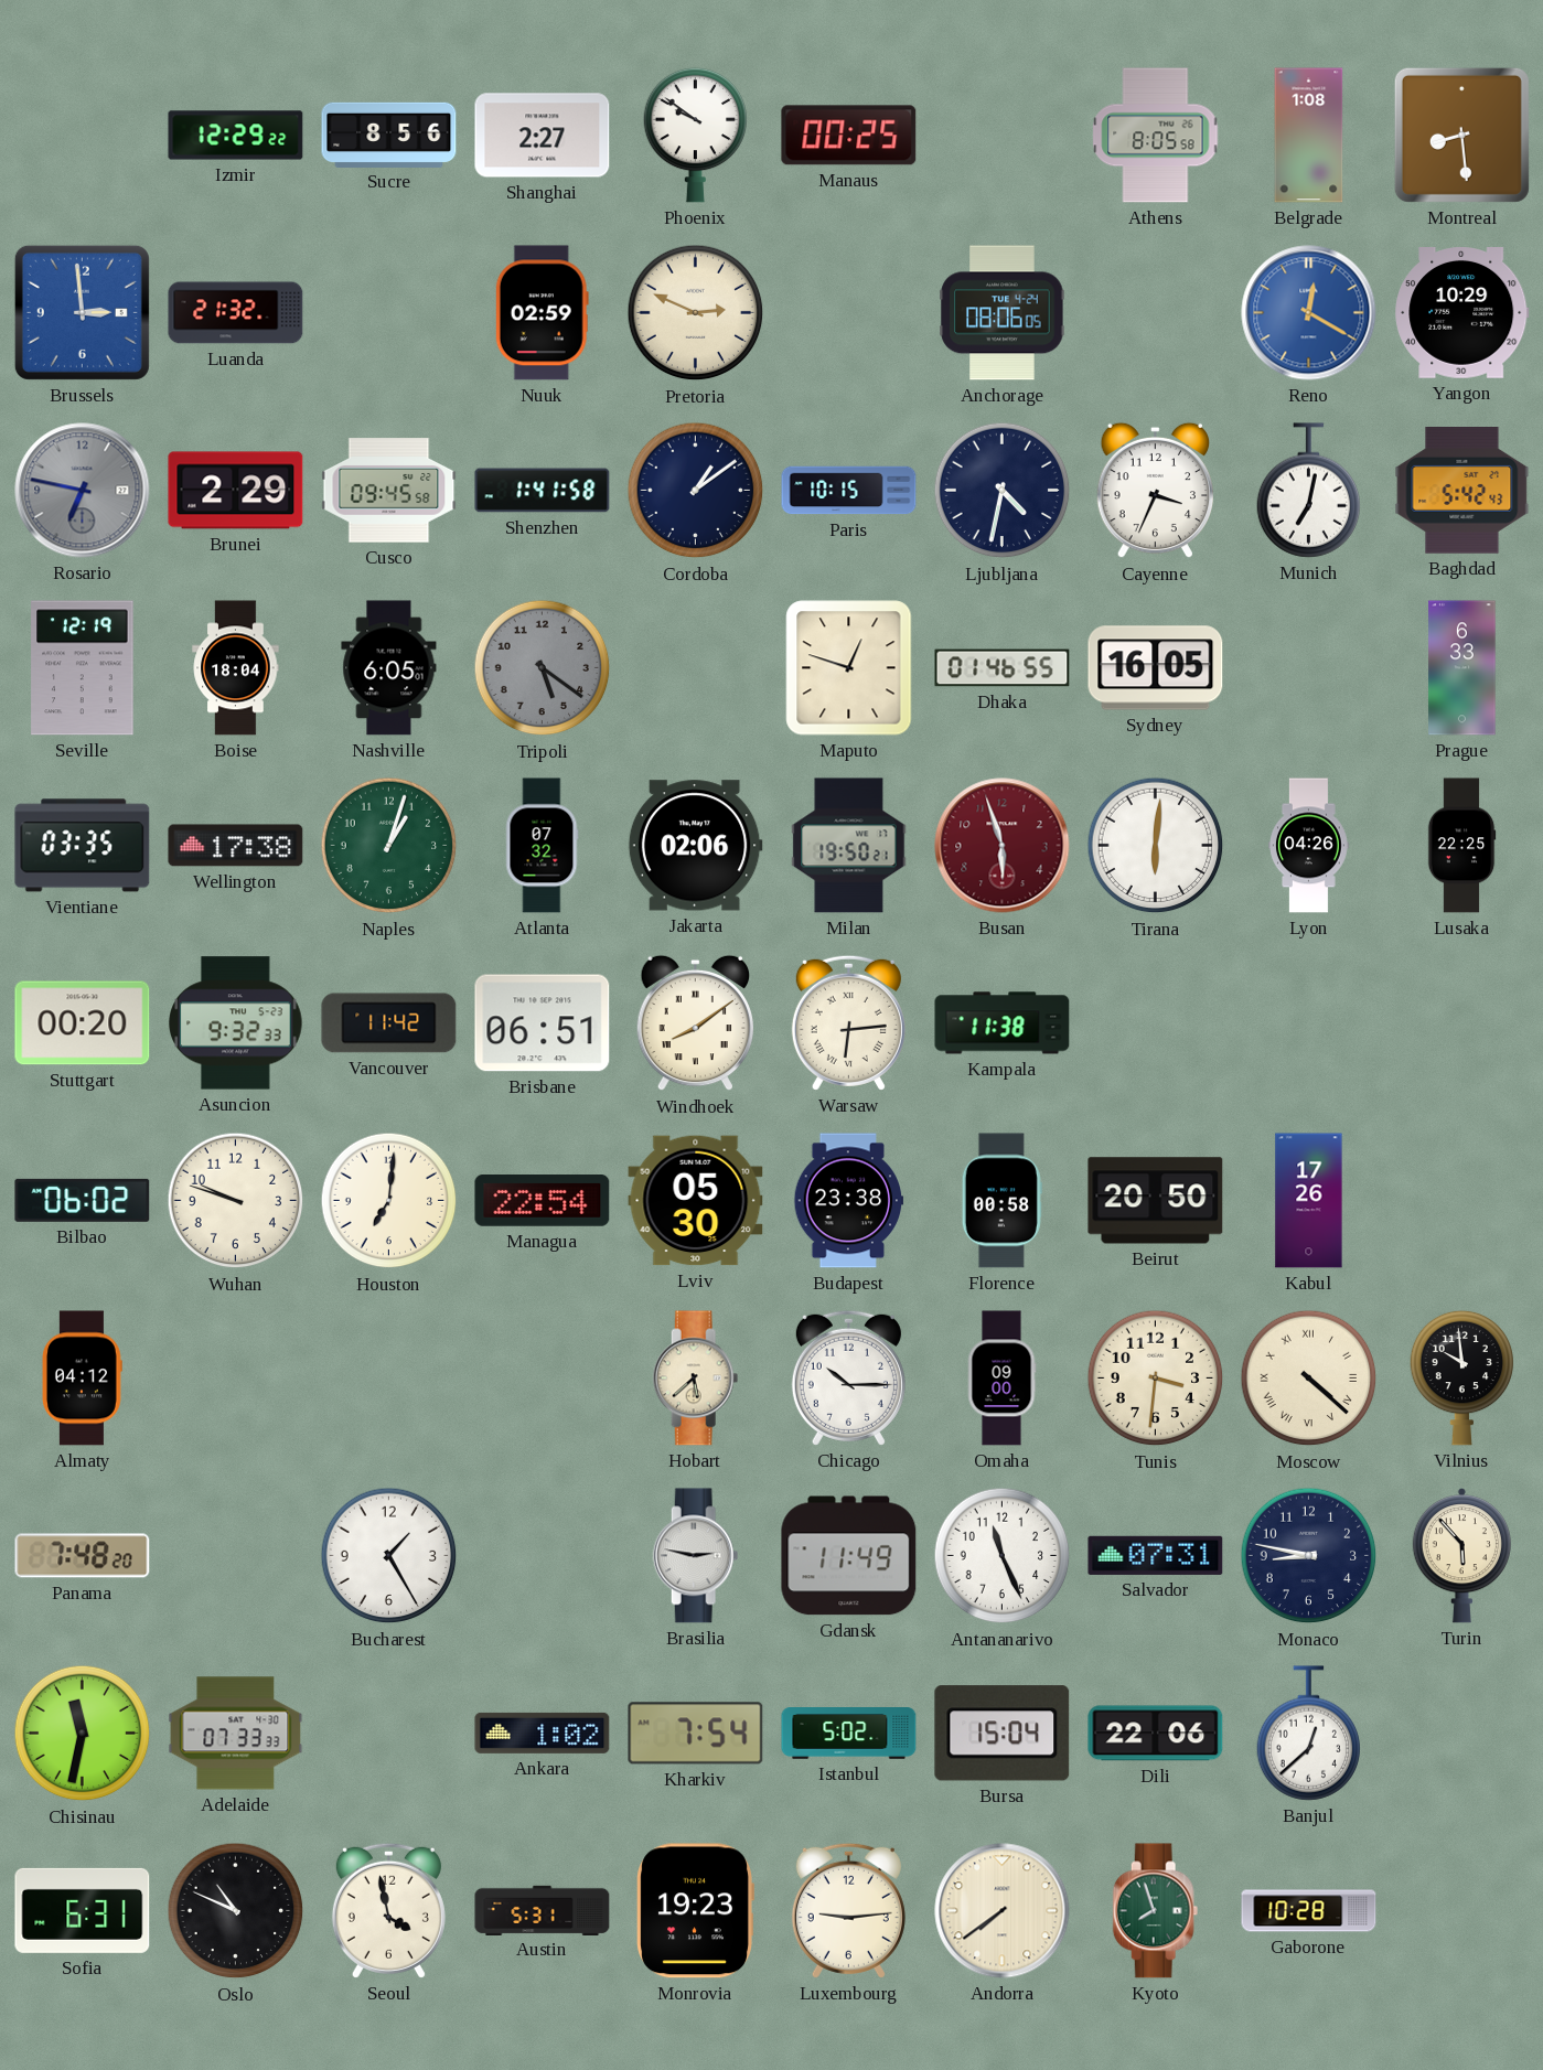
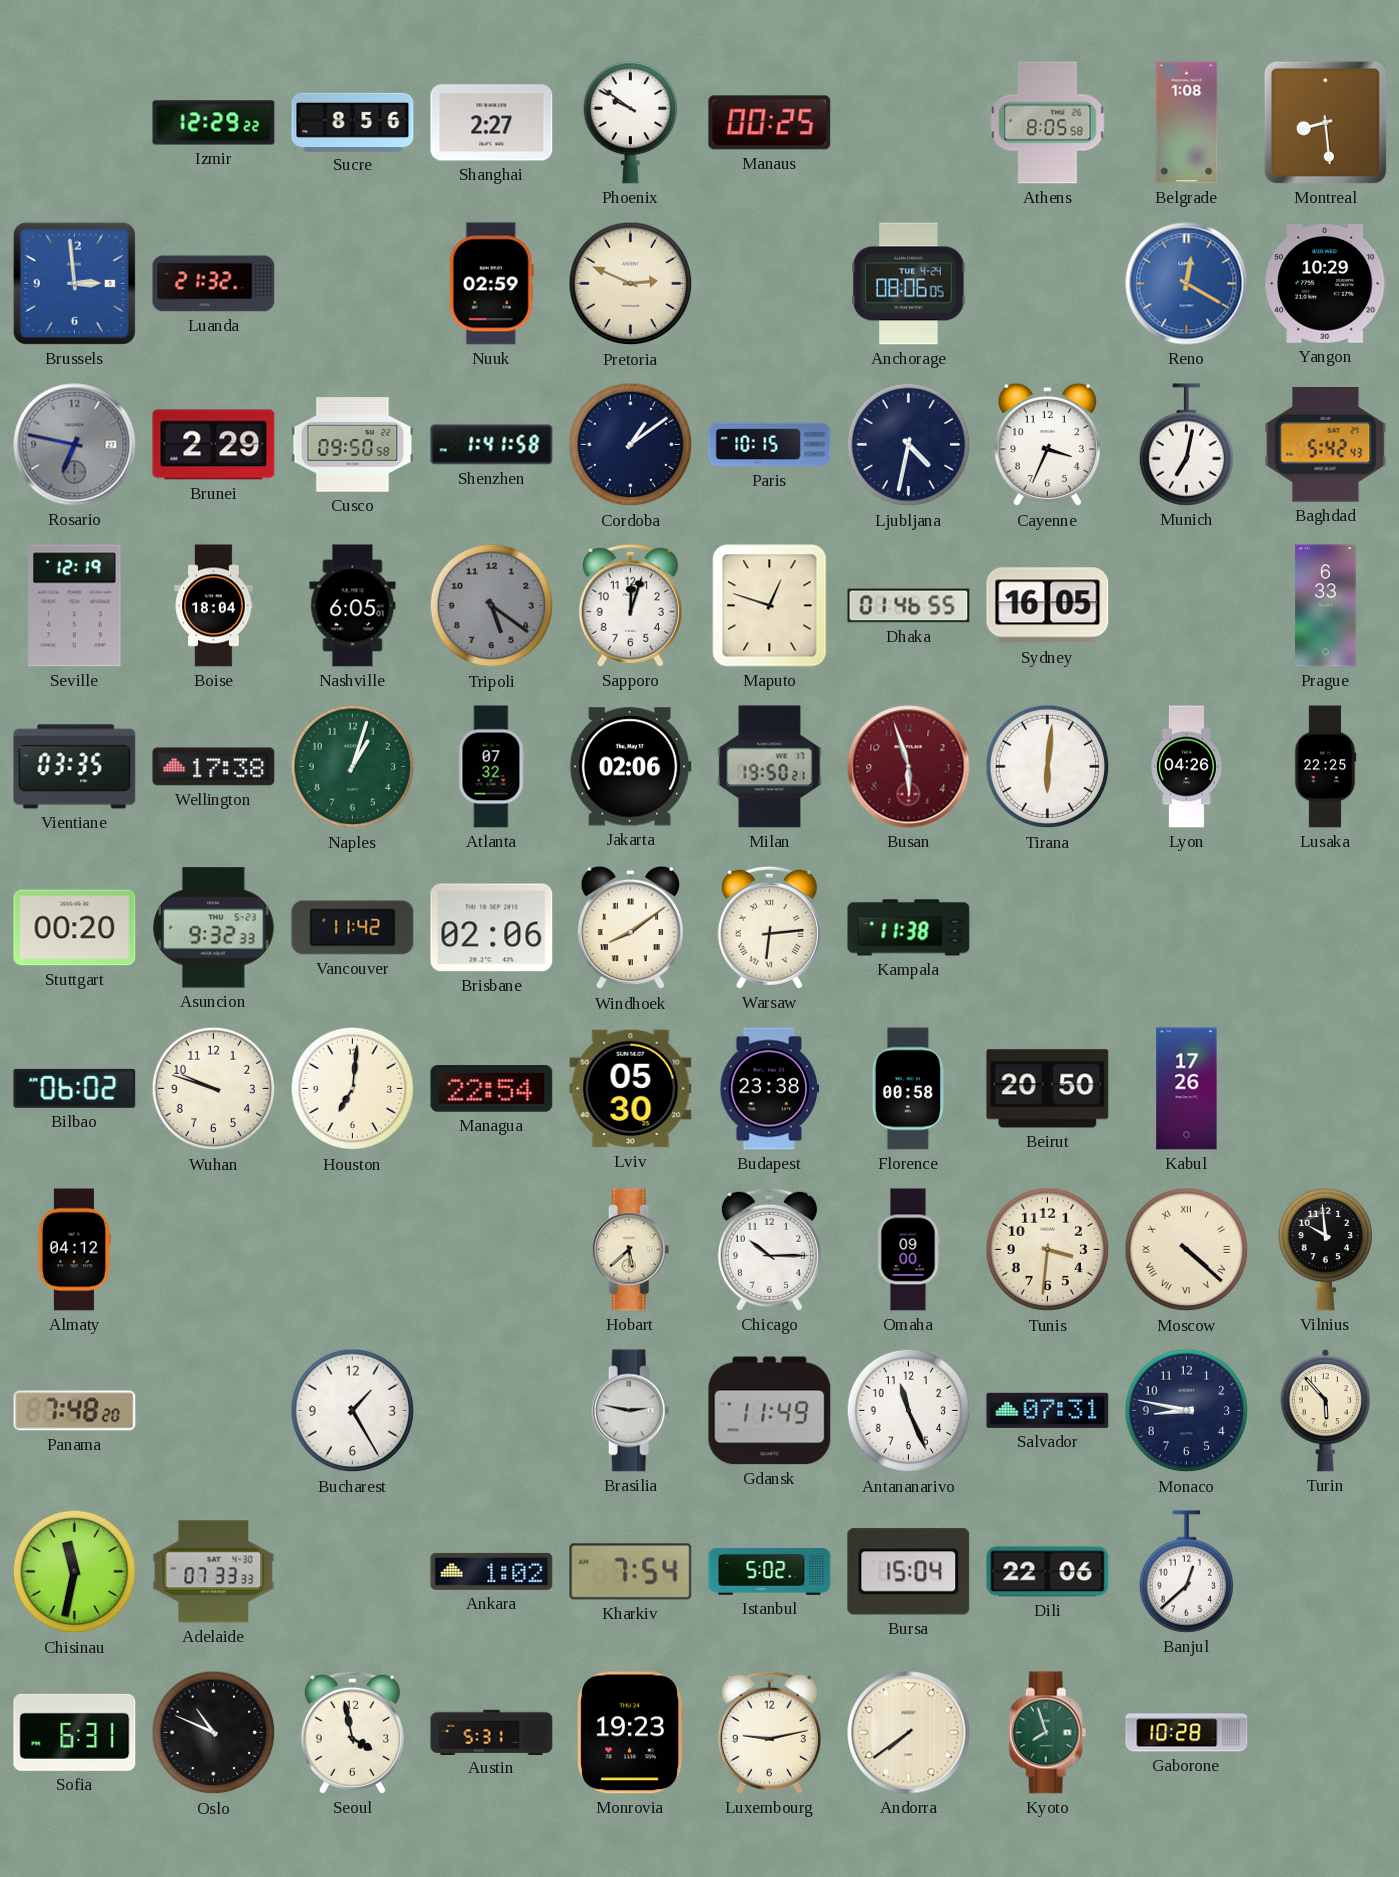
Cusco: 09:45 -> 09:50
Sapporo: none -> 12:03
Brisbane: 06:51 -> 02:06
Luxembourg: 9:14 -> 9:13
